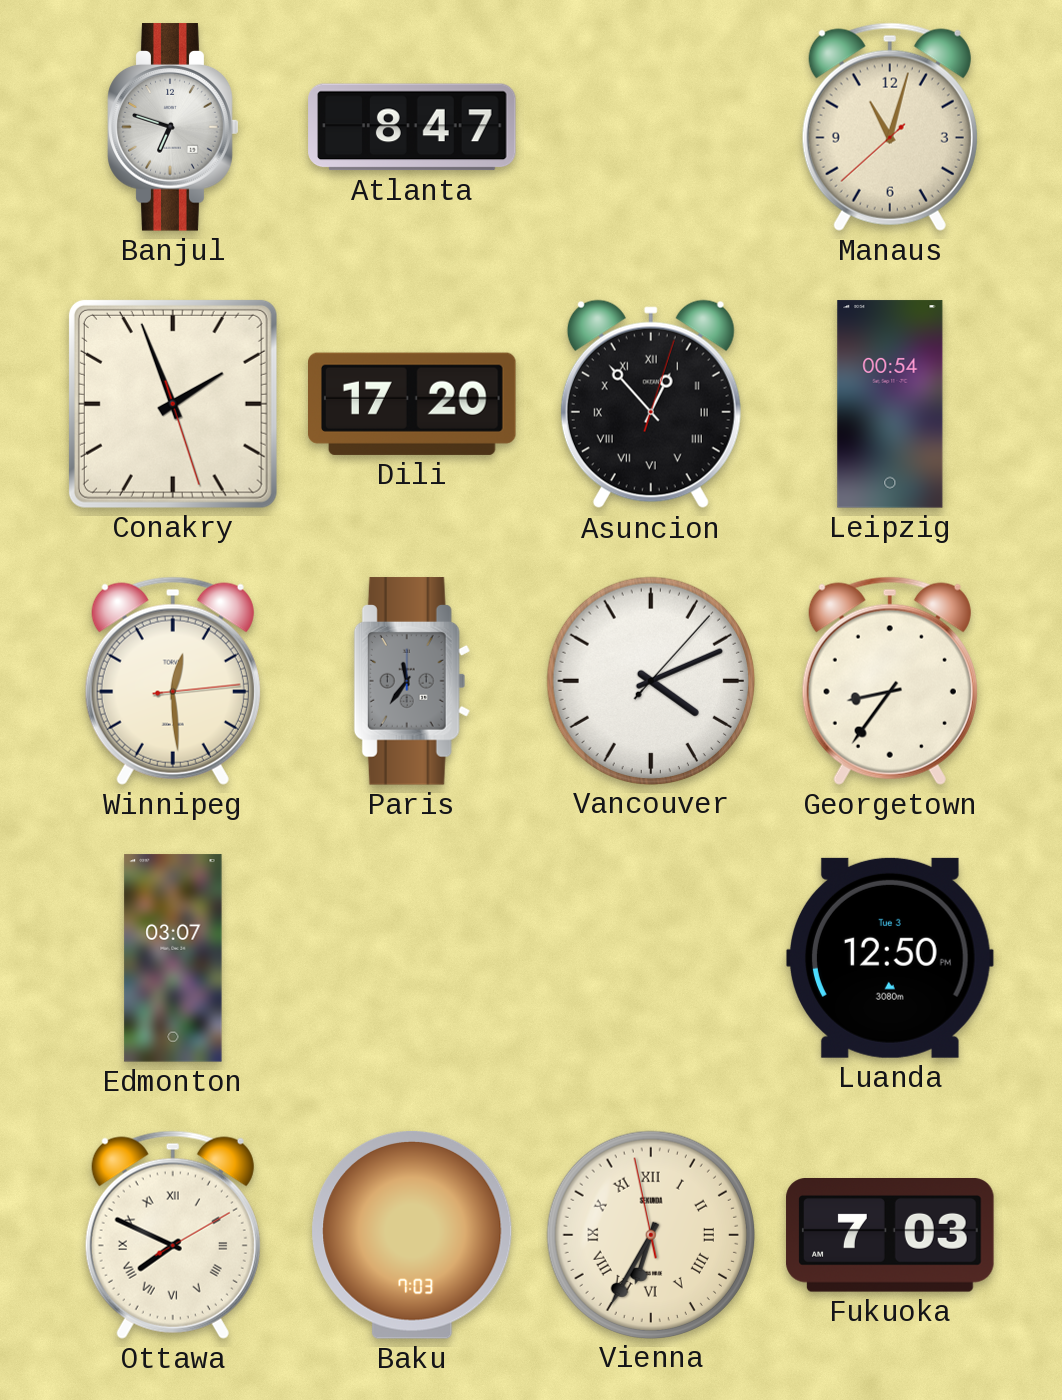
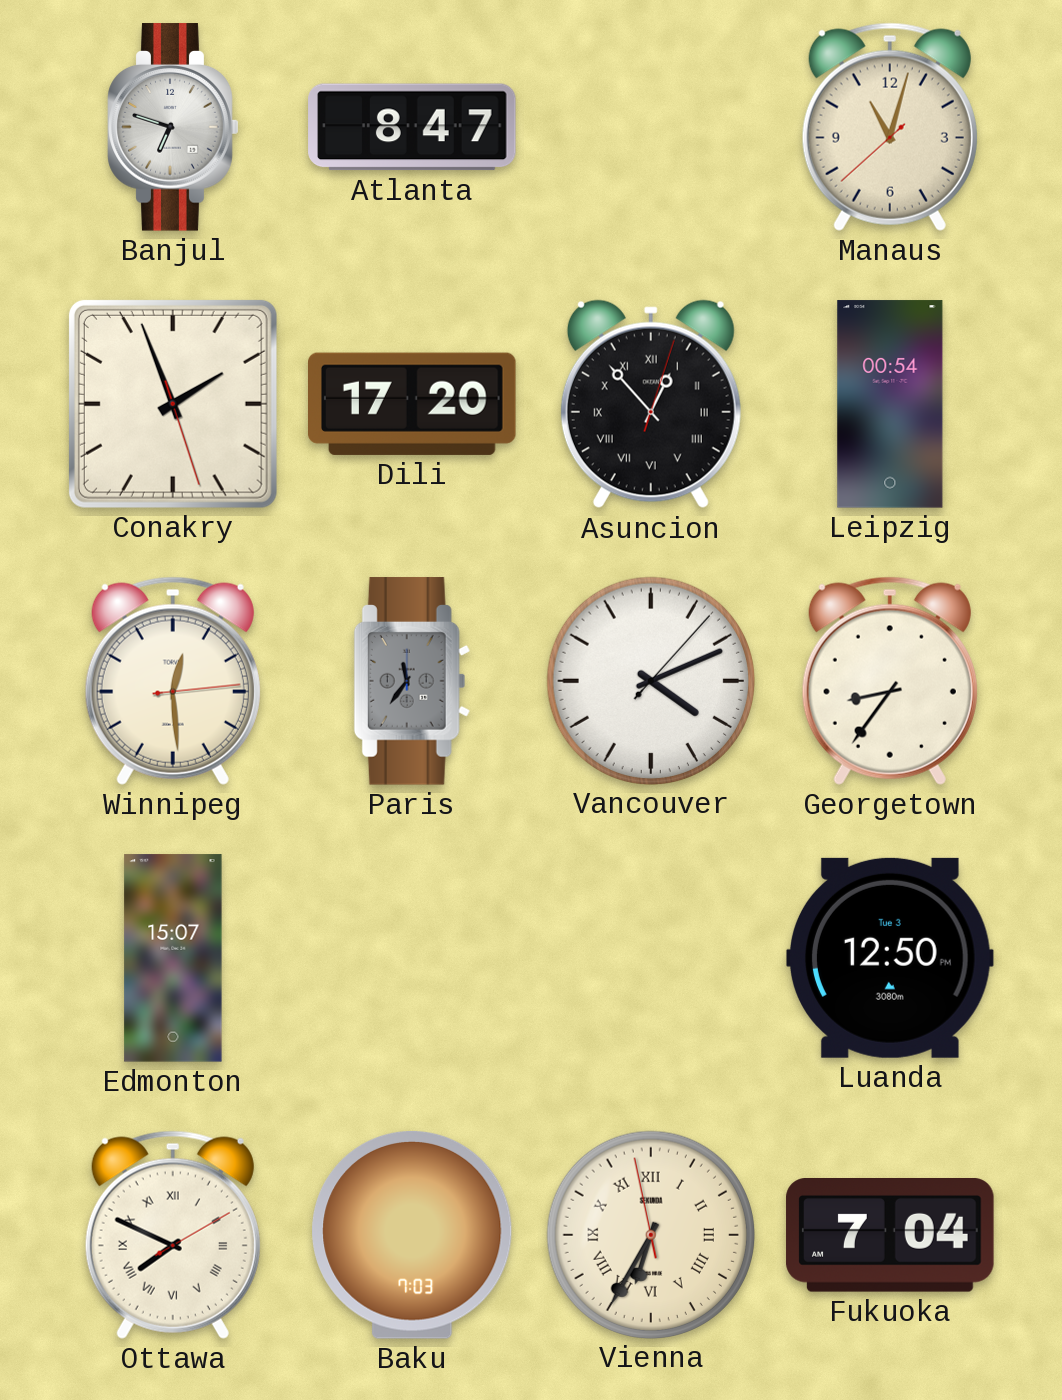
Edmonton: 03:07 -> 15:07
Fukuoka: 7:03 -> 7:04
